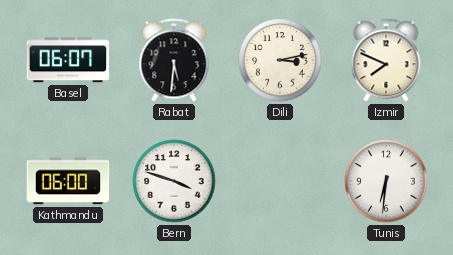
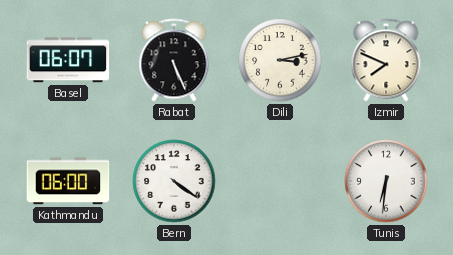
Rabat: 5:31 -> 5:26
Bern: 3:48 -> 4:21
